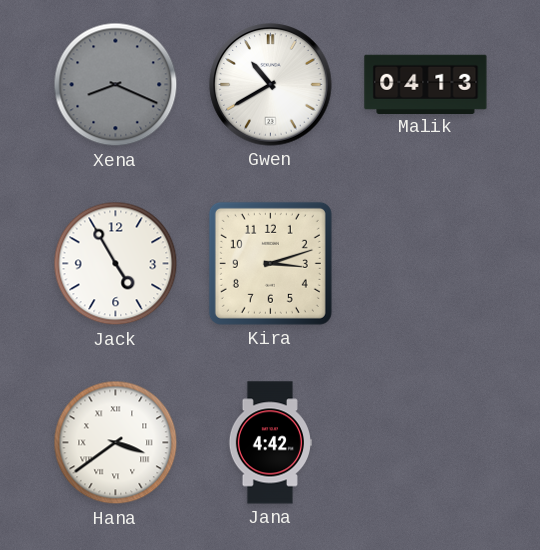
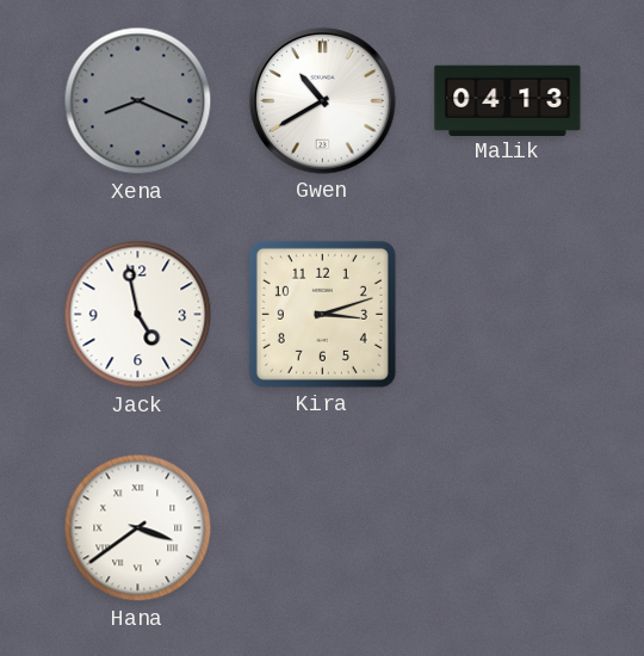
Jack: 4:55 -> 4:58
Jana: 4:42 -> none
